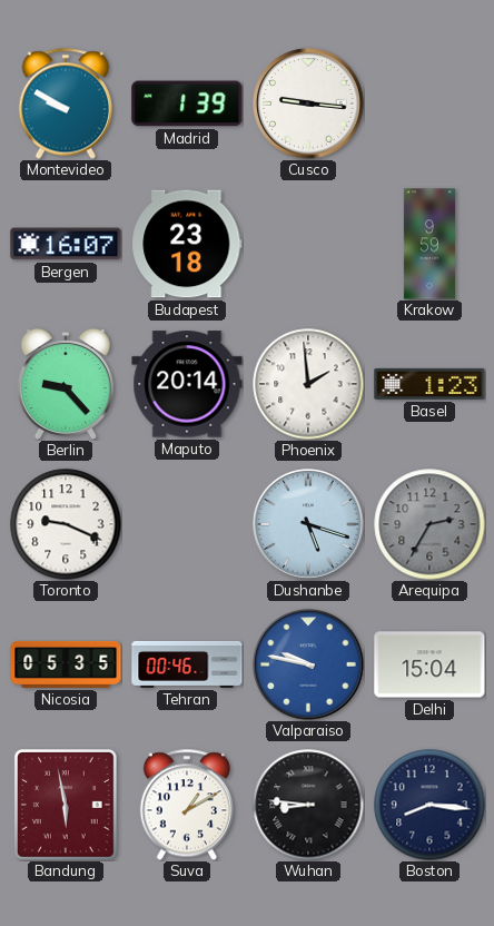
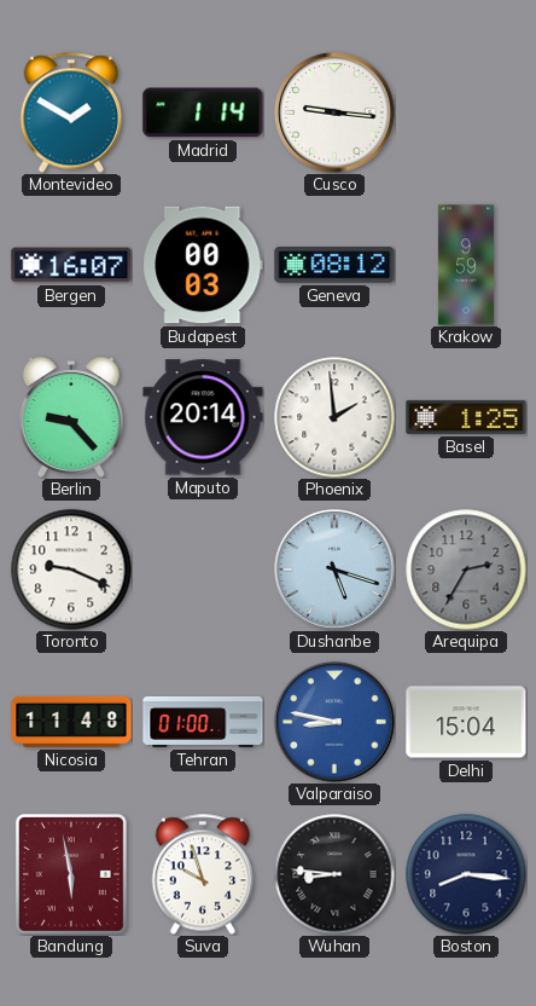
Montevideo: 9:50 -> 1:50
Madrid: 1:39 -> 1:14
Budapest: 23:18 -> 00:03
Geneva: none -> 08:12
Basel: 1:23 -> 1:25
Nicosia: 05:35 -> 11:48
Tehran: 00:46 -> 01:00
Valparaiso: 9:47 -> 8:47
Suva: 1:10 -> 9:57
